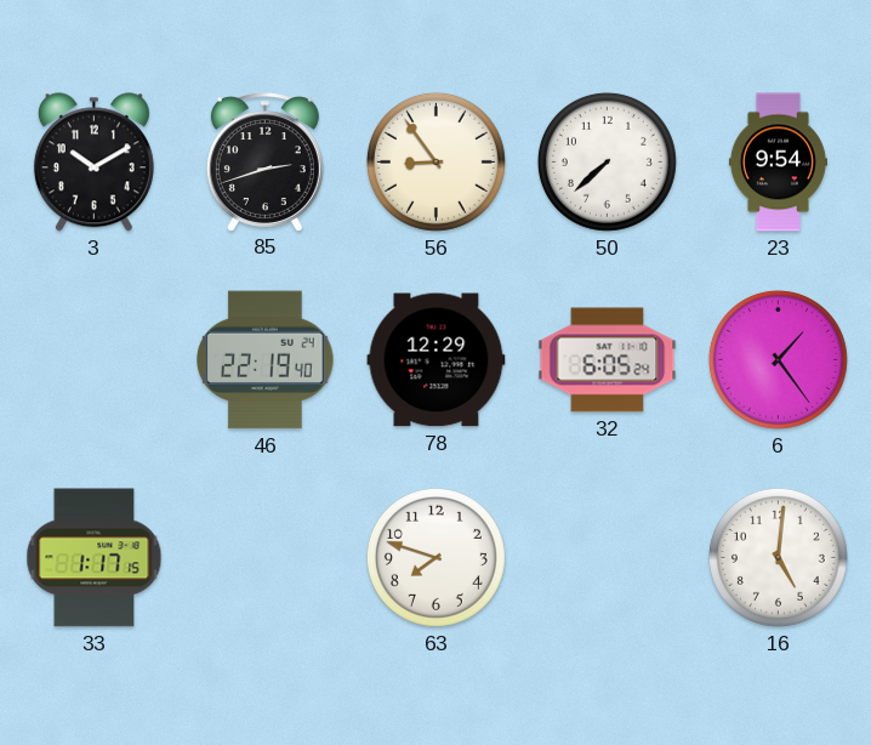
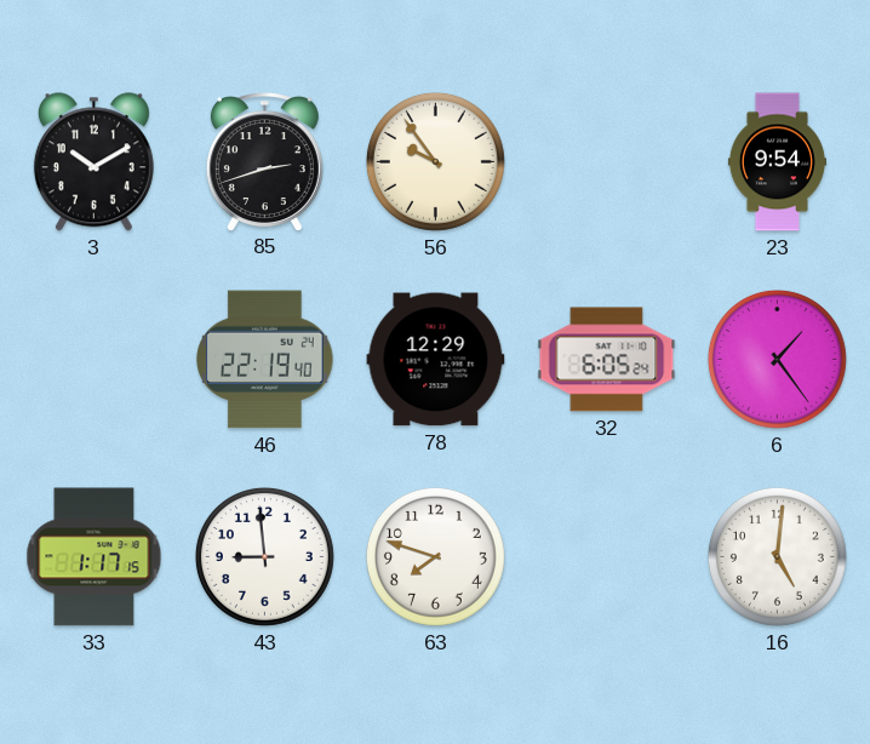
56: 8:54 -> 9:54
50: 7:38 -> none
43: none -> 8:59
